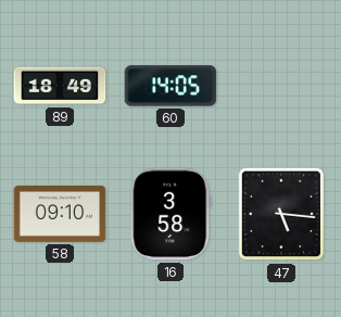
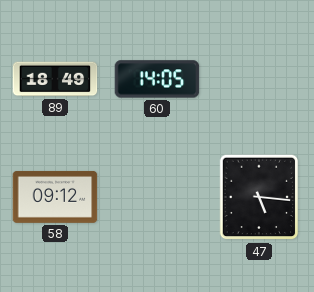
58: 09:10 -> 09:12
16: 3:58 -> none
